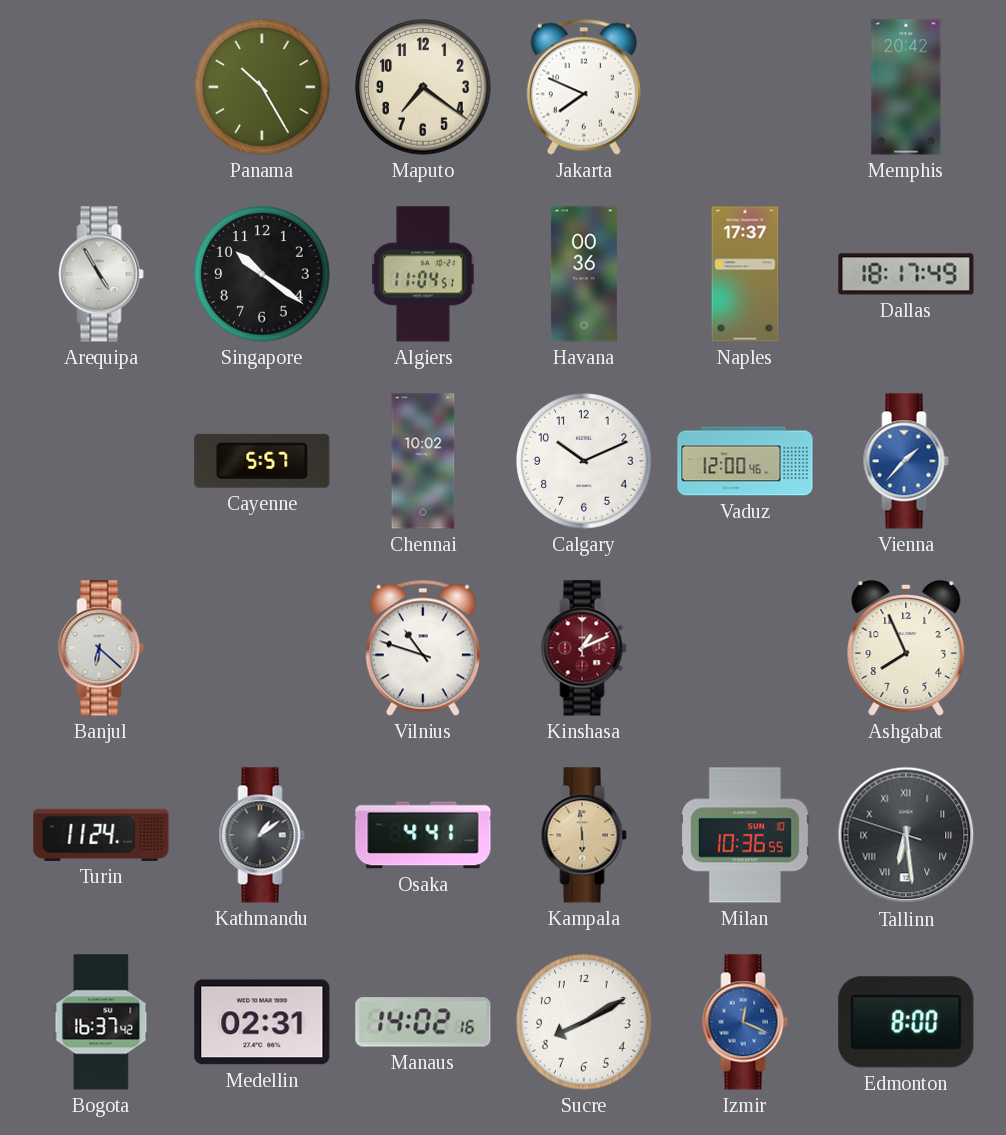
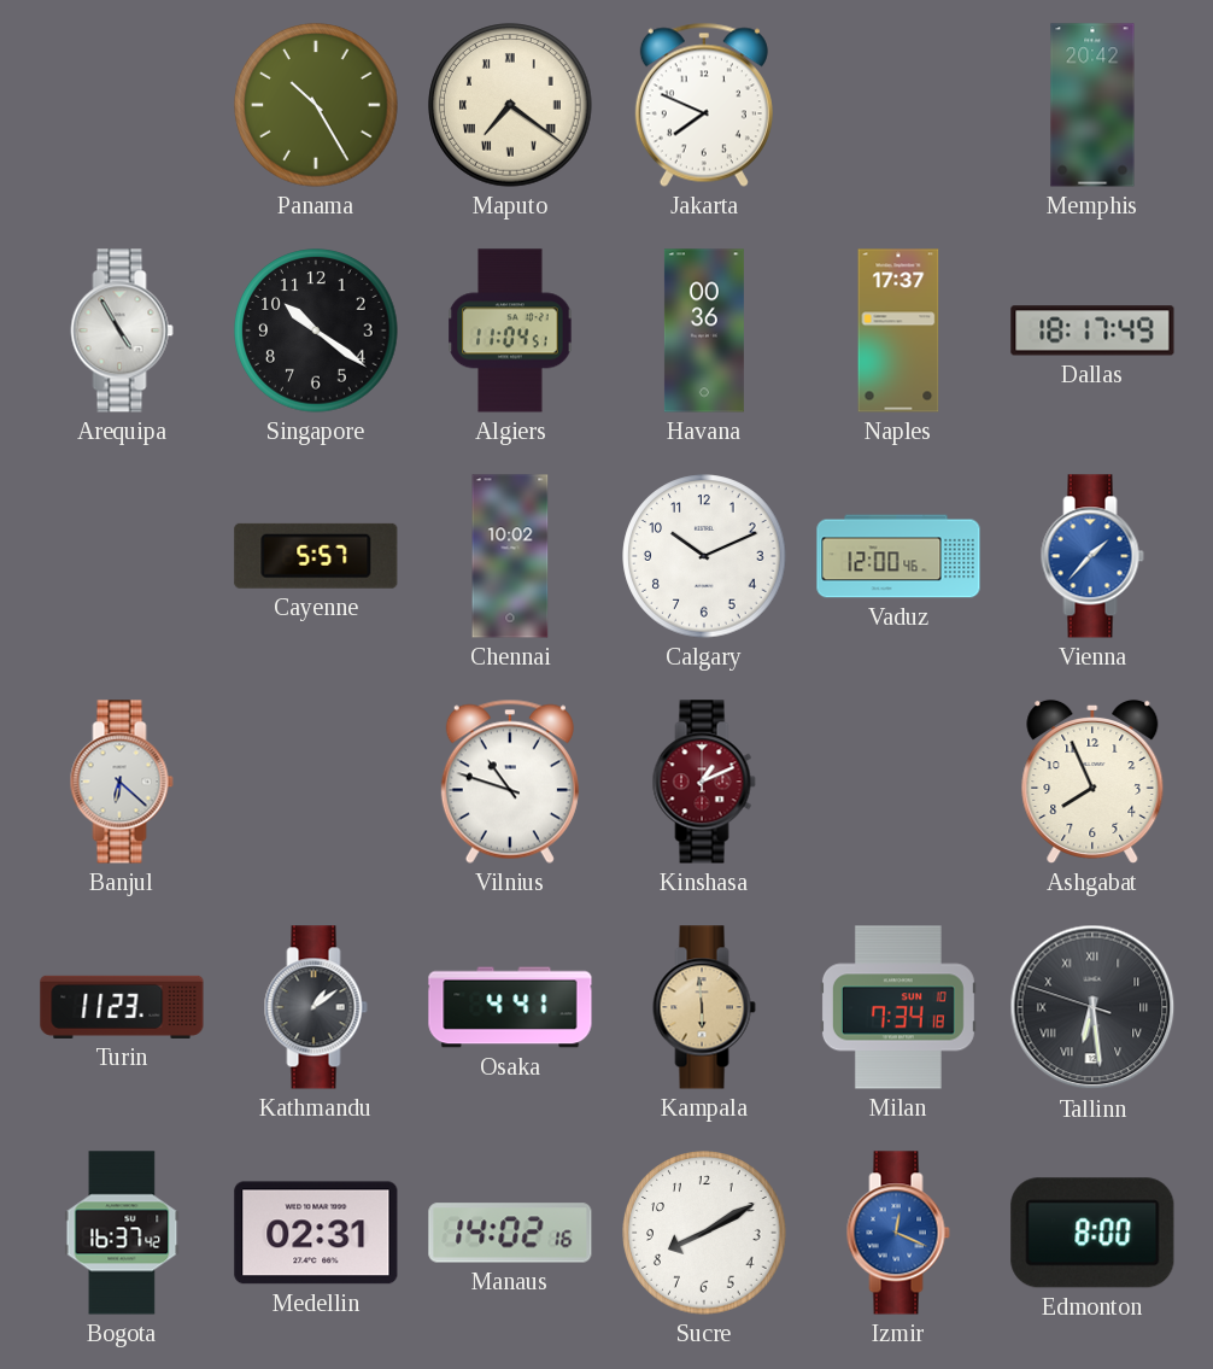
Maputo numerals: Arabic -> Roman
Turin: 11:24 -> 11:23
Milan: 10:36 -> 7:34
